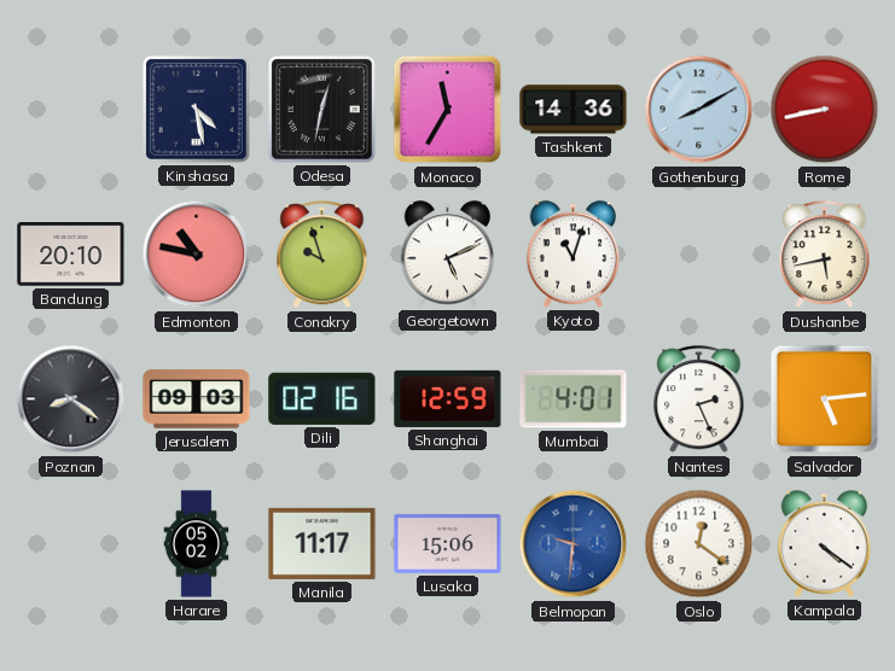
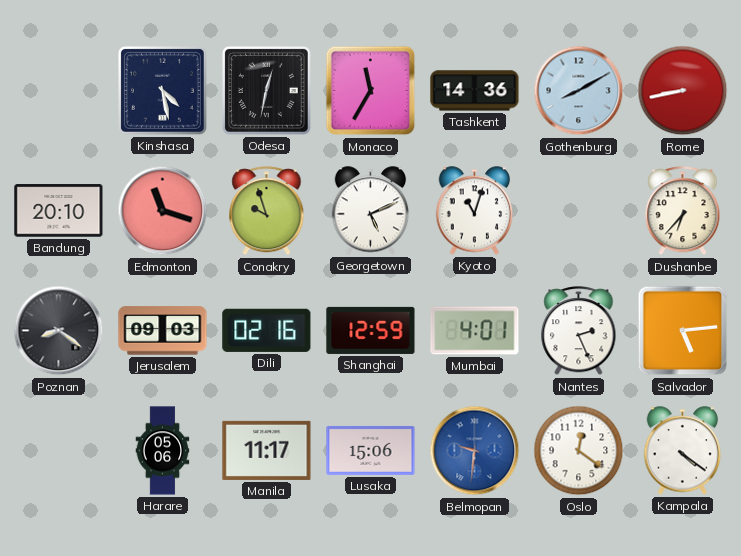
Edmonton: 10:47 -> 11:18
Dushanbe: 5:43 -> 6:37
Harare: 05:02 -> 05:06
